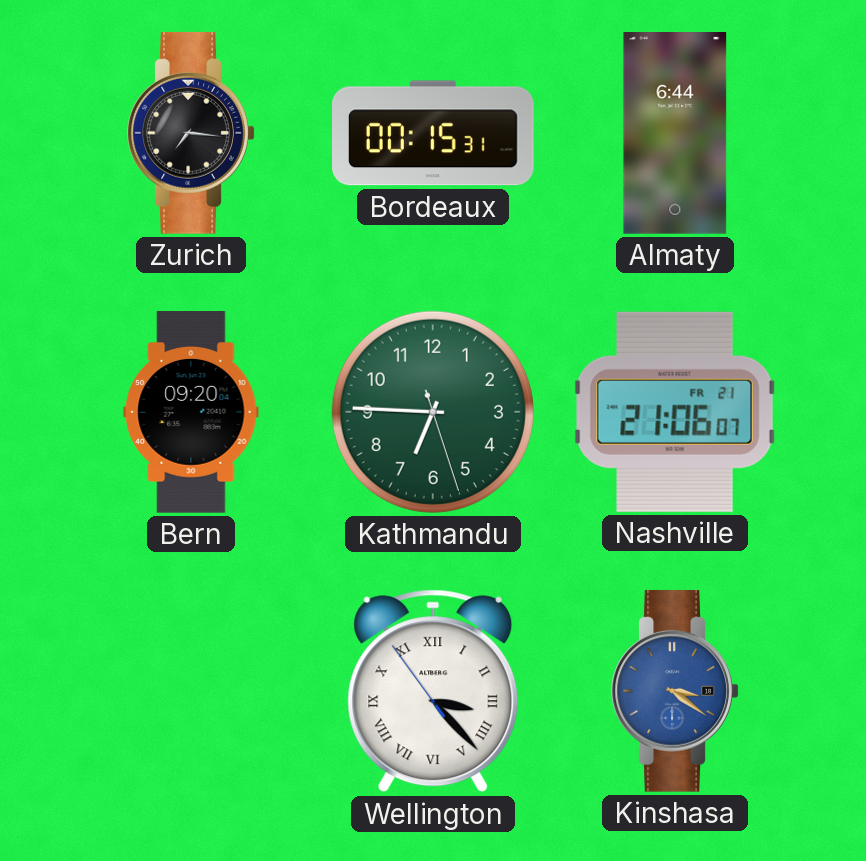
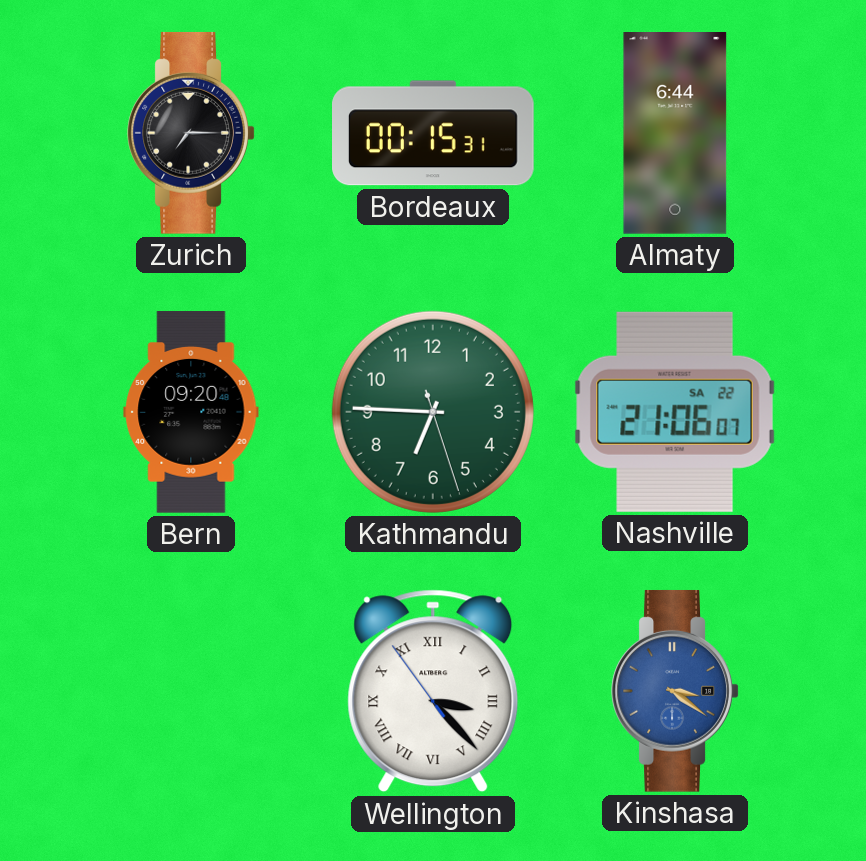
Zurich: 7:16 -> 7:15
Bern: 09:20:04 -> 09:20:48
Nashville date: FR 21 -> SA 22
